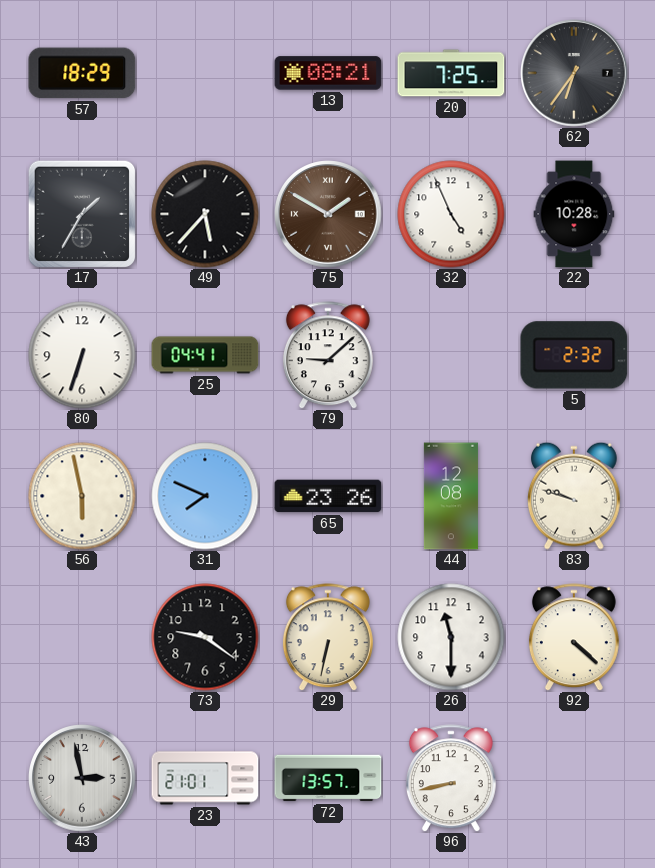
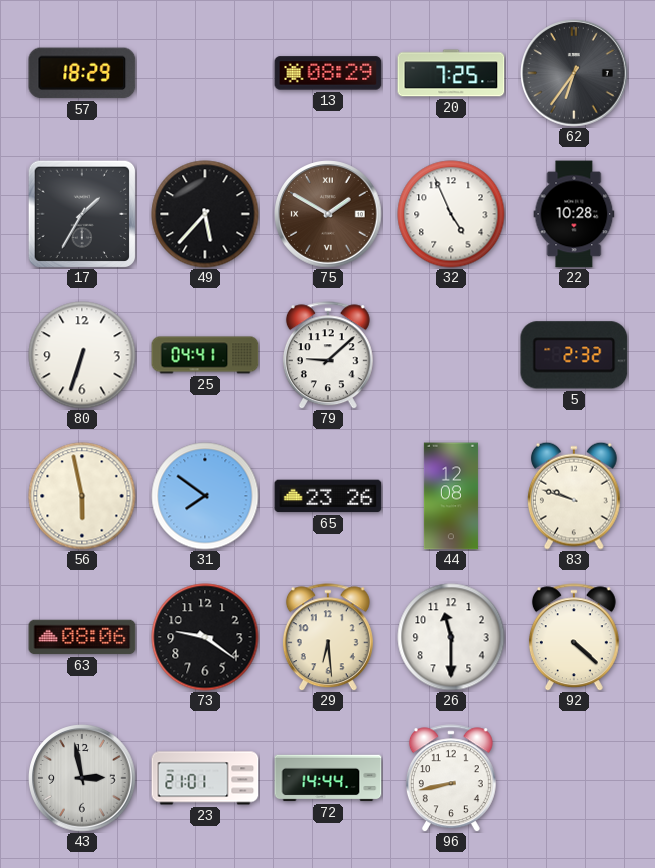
13: 08:21 -> 08:29
31: 7:49 -> 7:51
63: none -> 08:06
29: 6:32 -> 6:29
72: 13:57 -> 14:44
